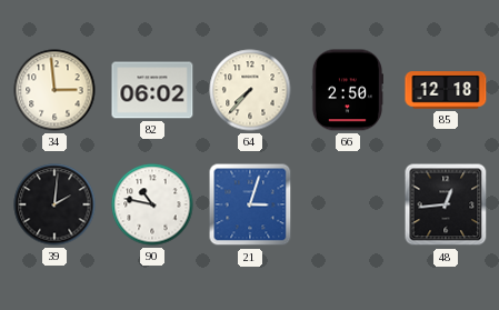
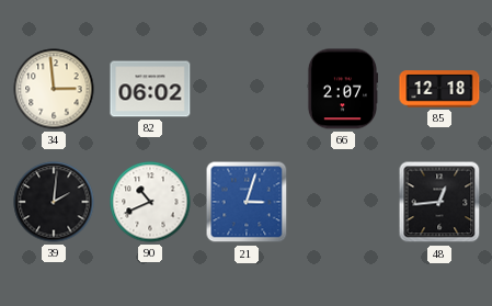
64: 7:37 -> none
66: 2:50 -> 2:07
90: 10:47 -> 10:41
